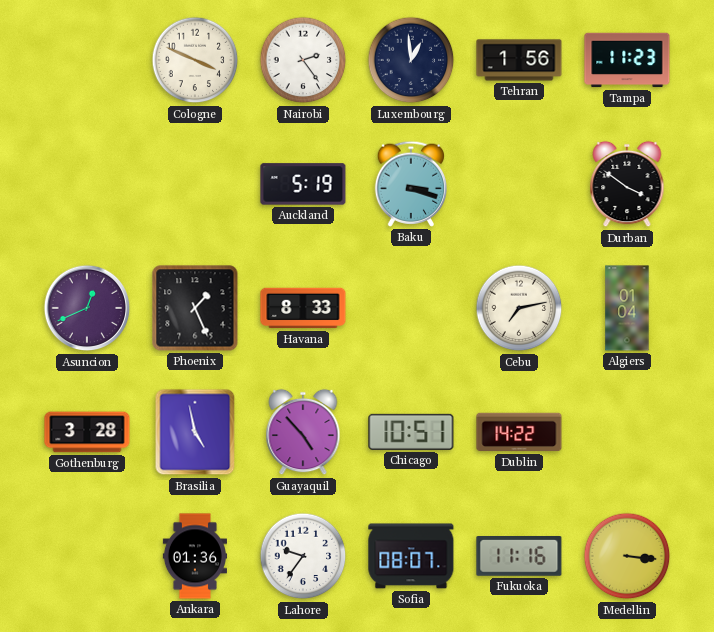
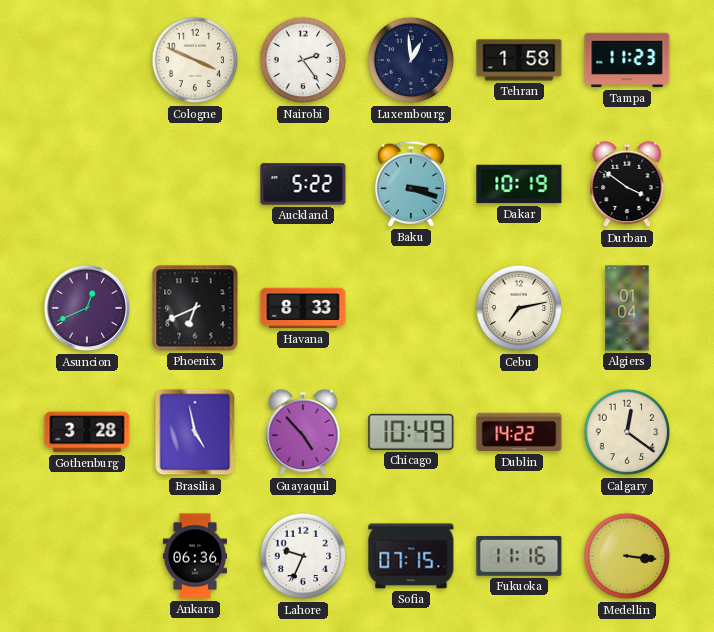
Tehran: 1:56 -> 1:58
Auckland: 5:19 -> 5:22
Dakar: none -> 10:19
Phoenix: 1:26 -> 6:41
Chicago: 10:51 -> 10:49
Calgary: none -> 12:21
Ankara: 01:36 -> 06:36
Lahore: 9:36 -> 9:34
Sofia: 08:07 -> 07:15
